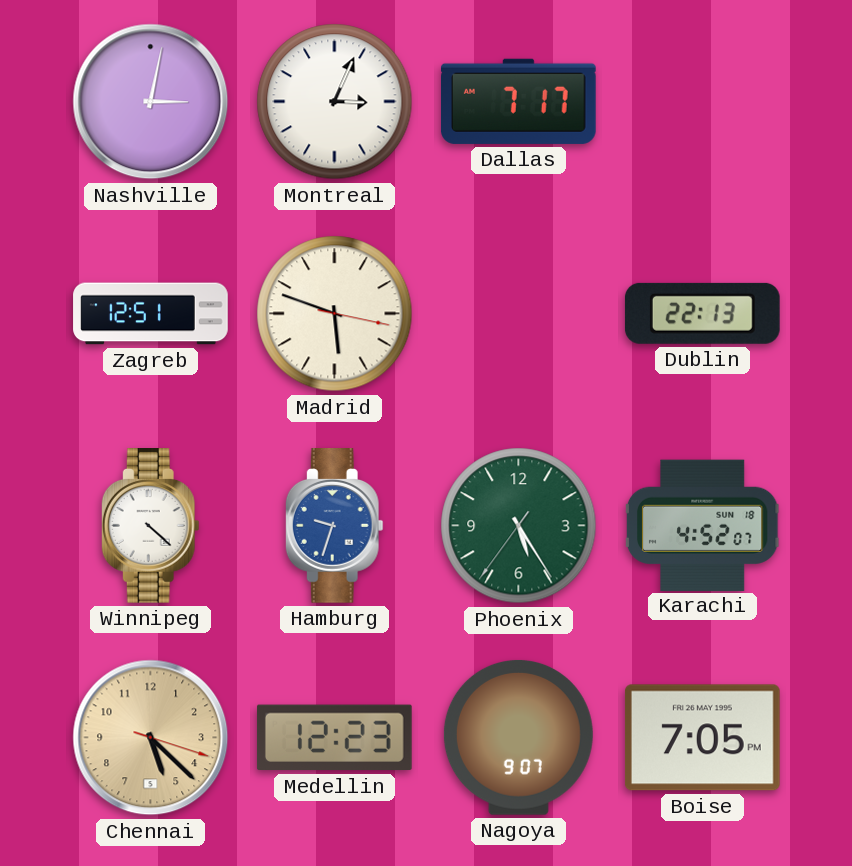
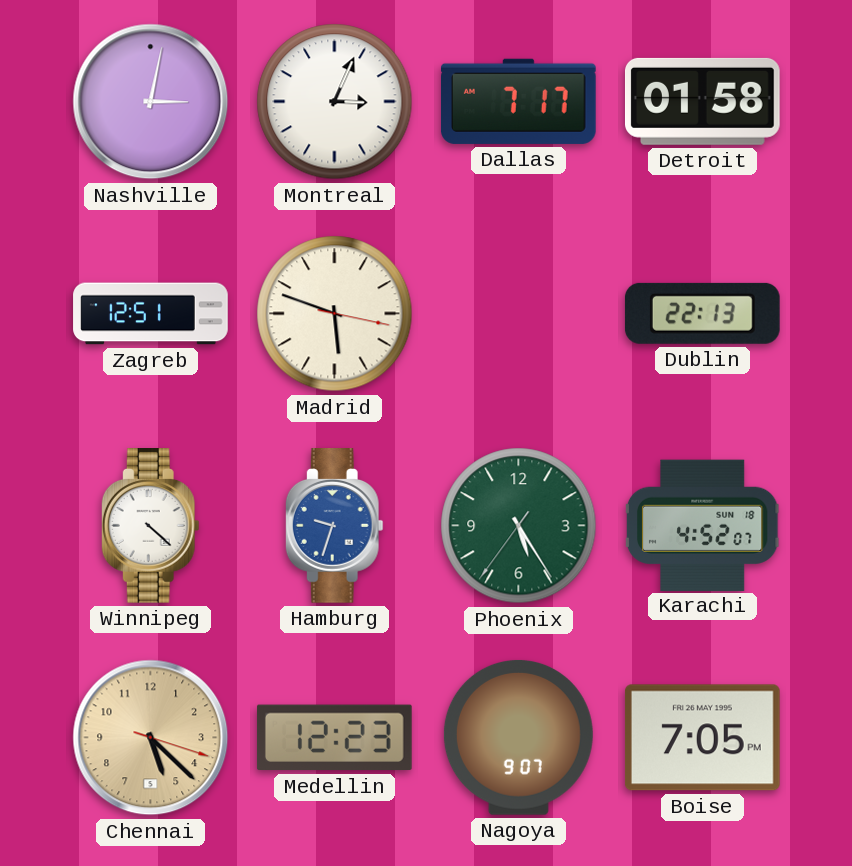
Detroit: none -> 01:58
